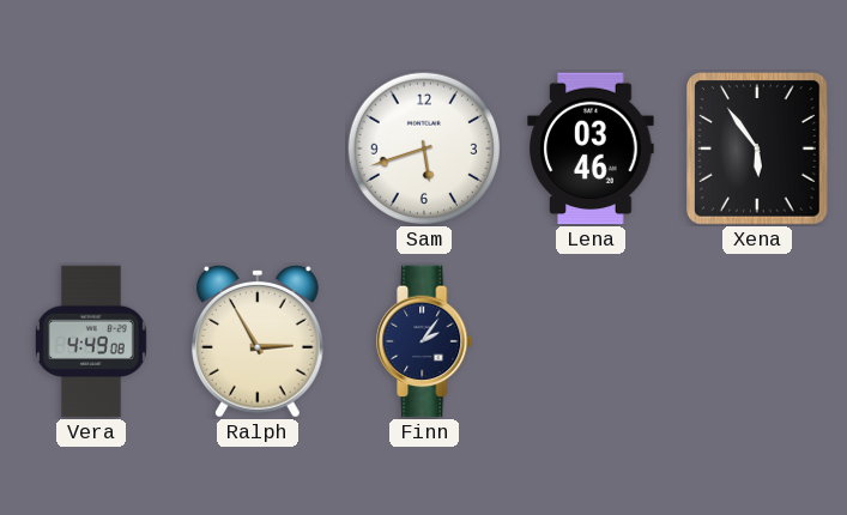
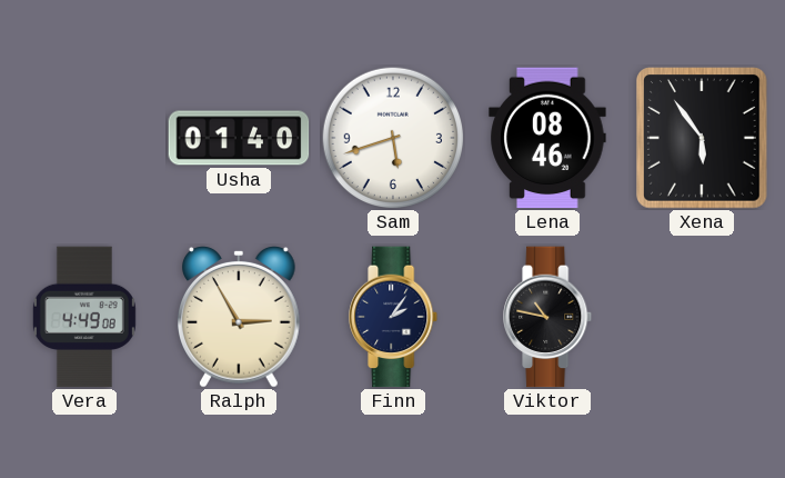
Usha: none -> 01:40
Lena: 03:46 -> 08:46
Viktor: none -> 10:47
